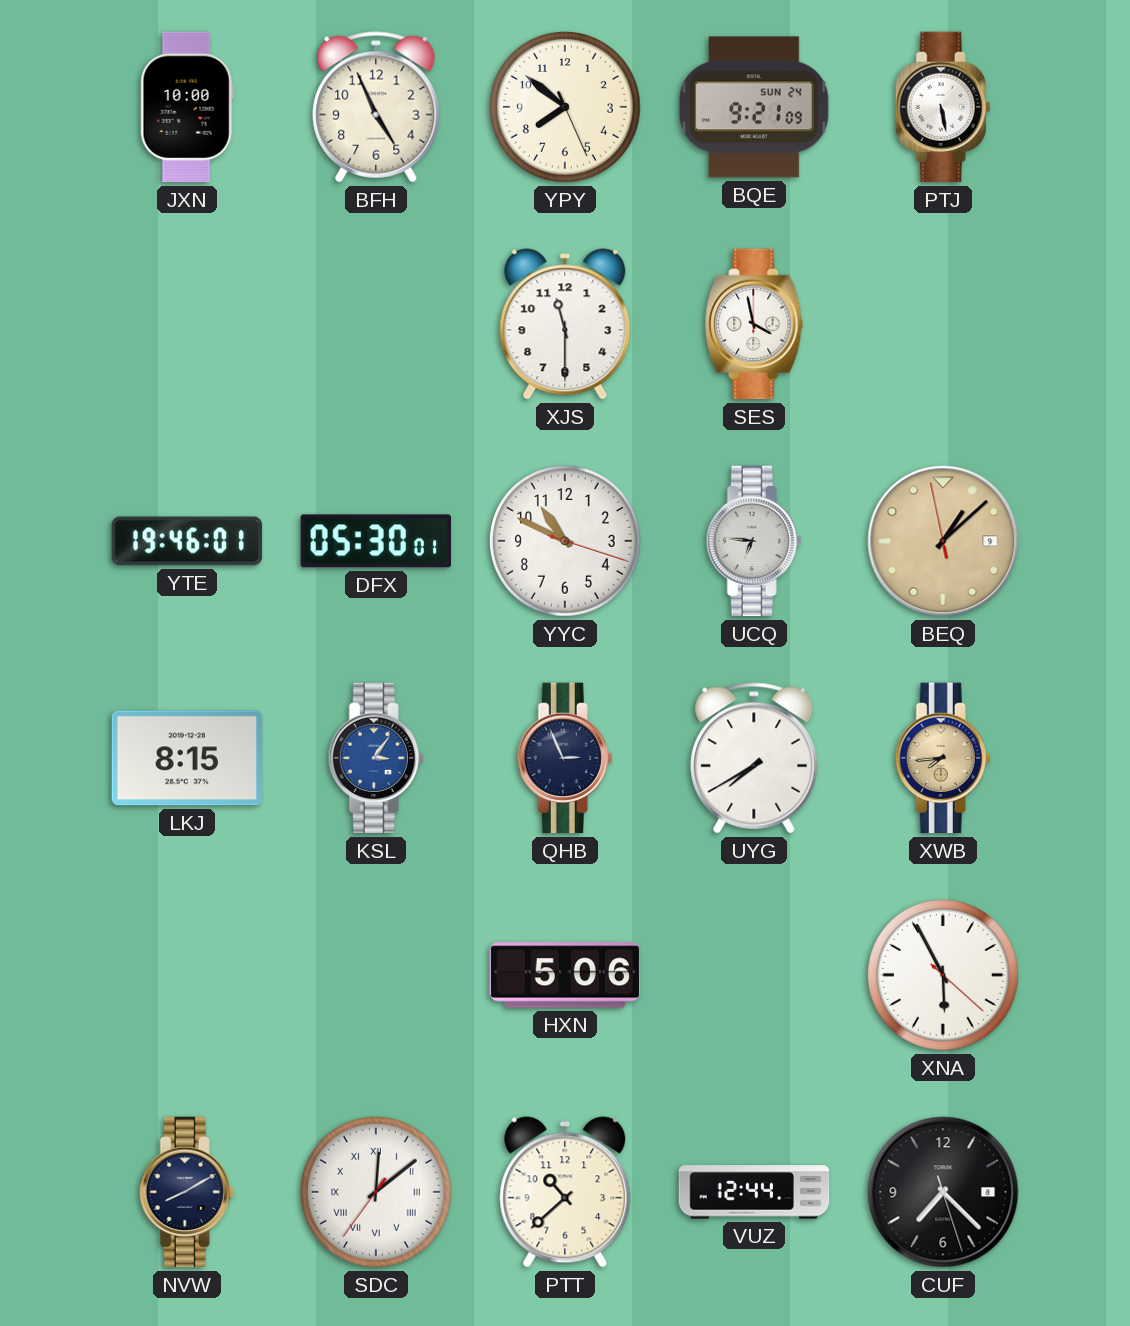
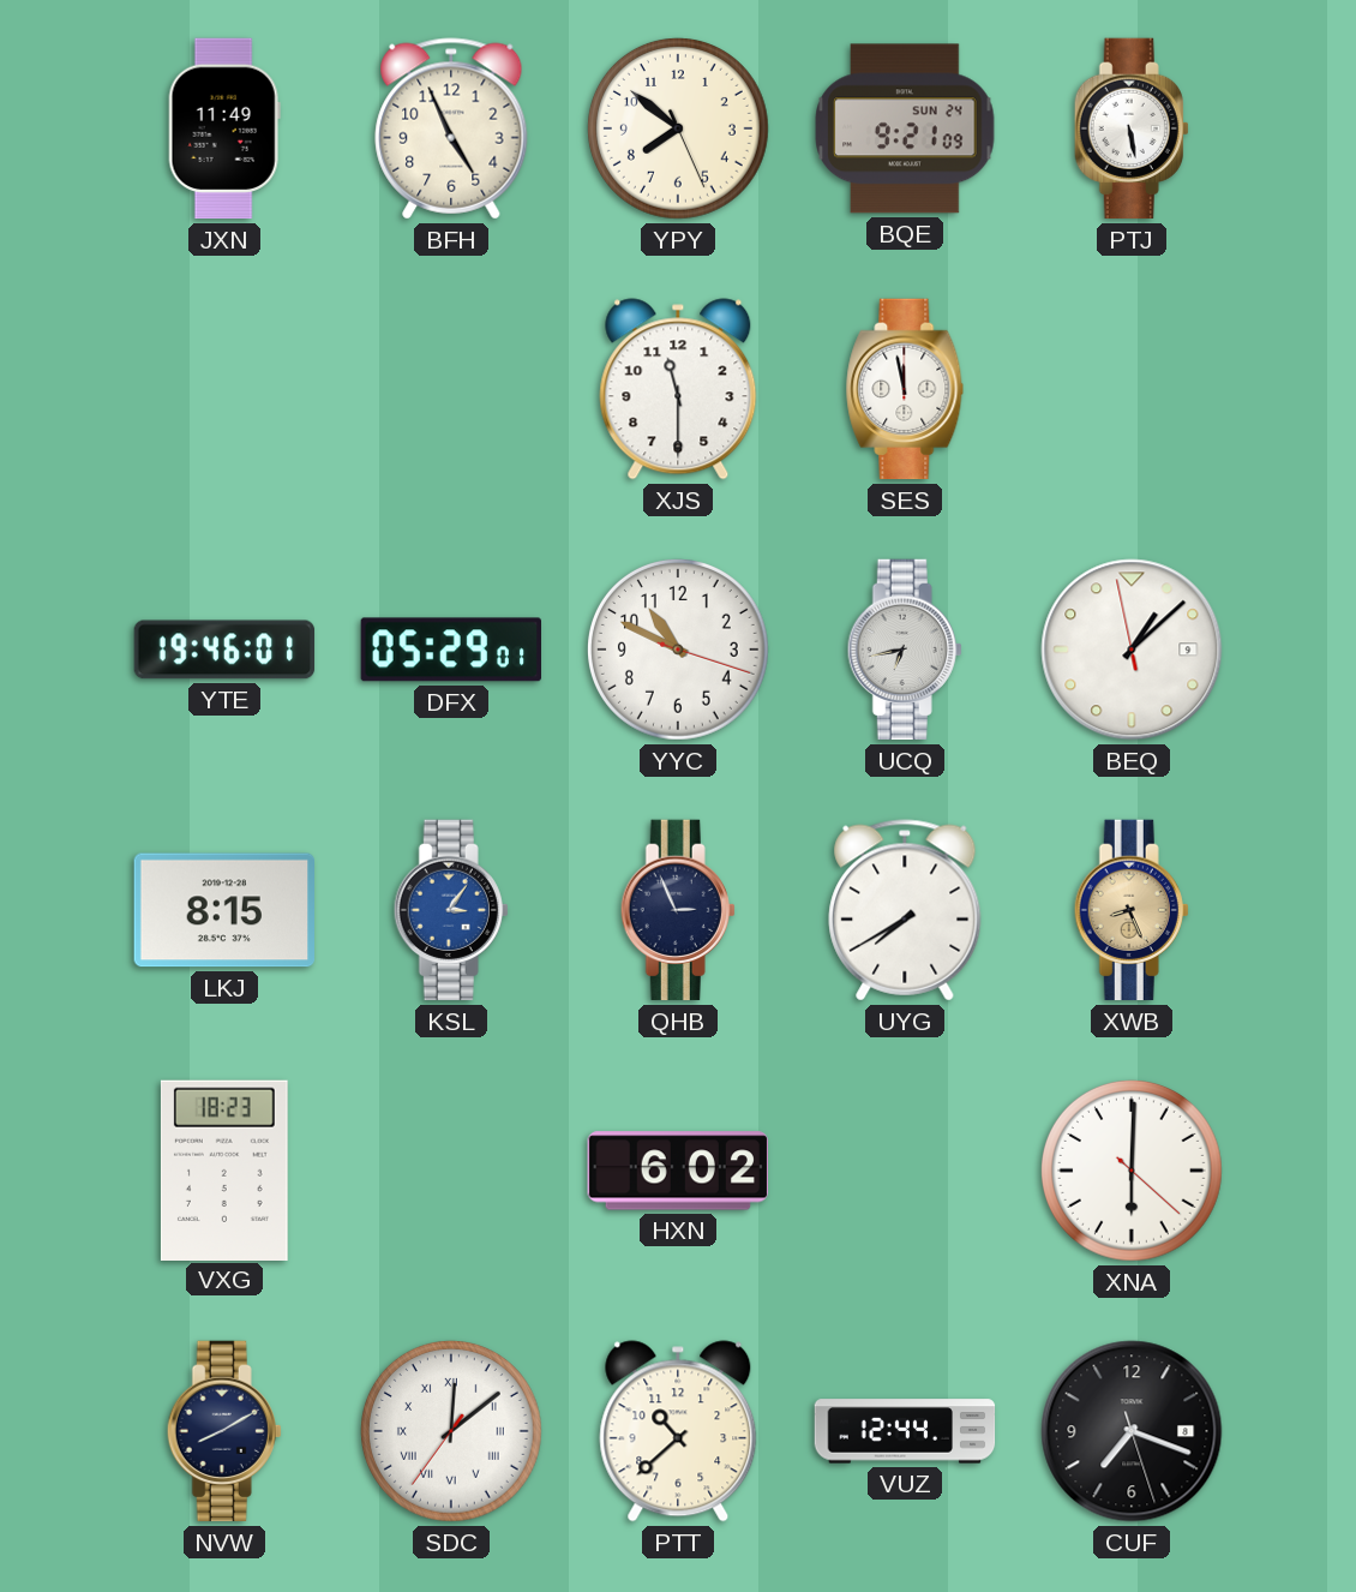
JXN: 10:00 -> 11:49
SES: 3:58 -> 11:58
DFX: 05:30 -> 05:29
UCQ: 6:46 -> 6:43
BEQ dial: champagne -> white
XWB: 7:44 -> 8:26
VXG: none -> 18:23
HXN: 5:06 -> 6:02
XNA: 5:55 -> 6:00
CUF: 7:22 -> 7:18
